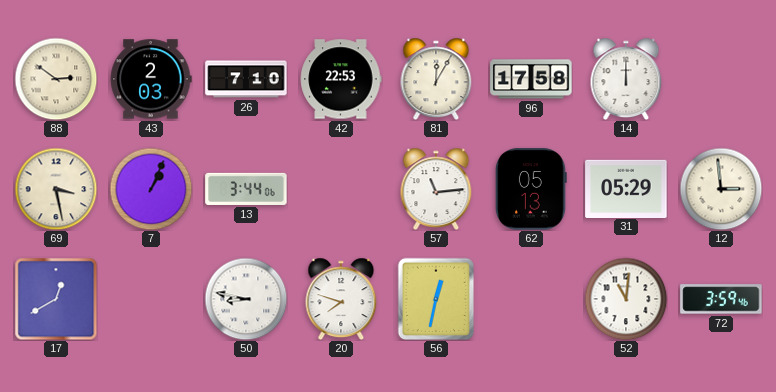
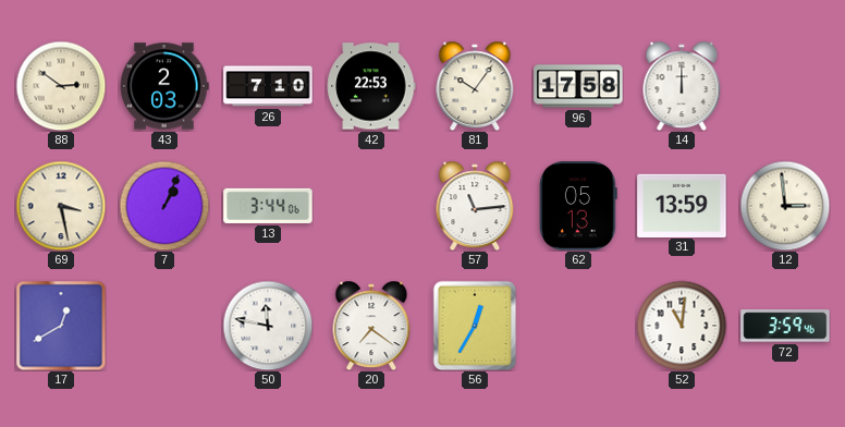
81: 12:05 -> 10:06
31: 05:29 -> 13:59
50: 8:47 -> 11:47
20: 7:48 -> 7:21
56: 12:32 -> 12:35
